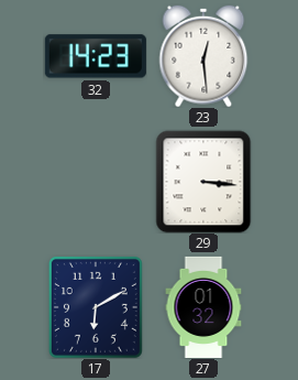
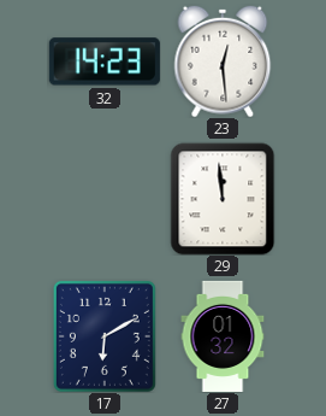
29: 3:16 -> 11:59
